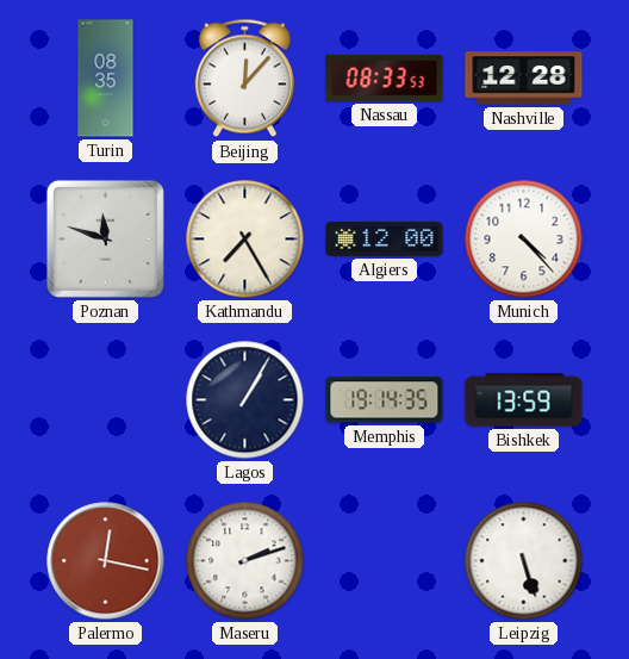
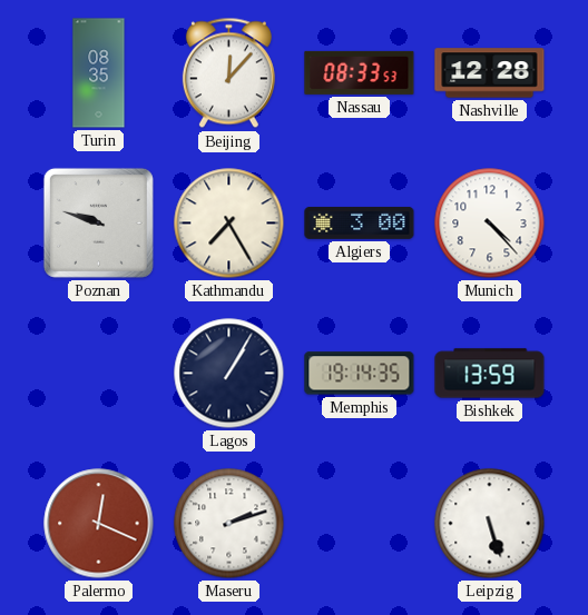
Poznan: 11:48 -> 9:48
Algiers: 12:00 -> 3:00
Palermo: 12:17 -> 12:19
